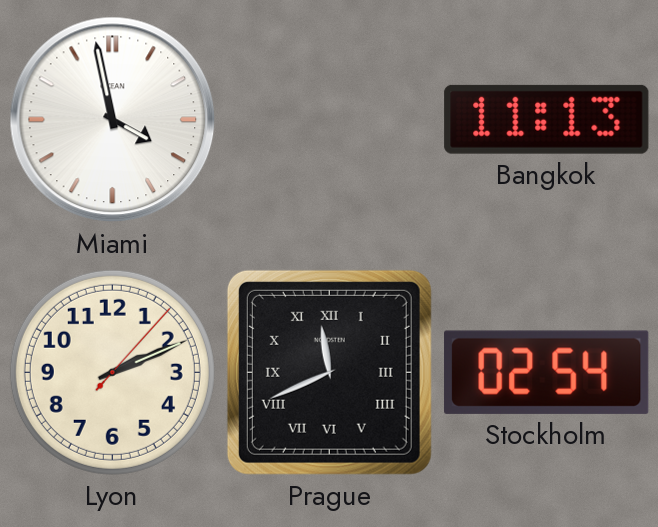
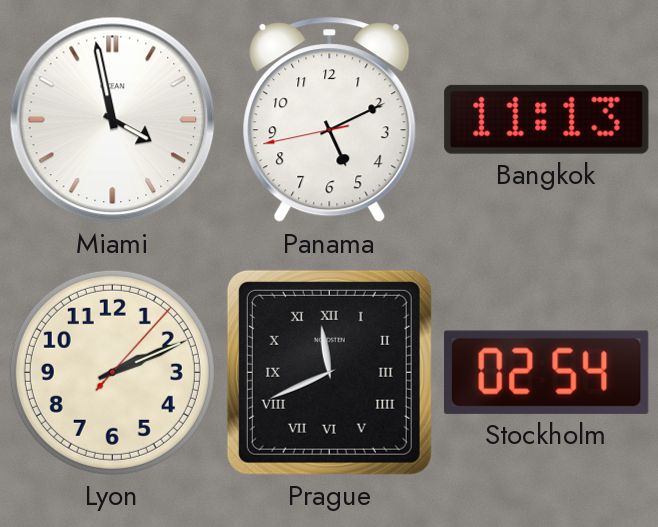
Panama: none -> 5:10
